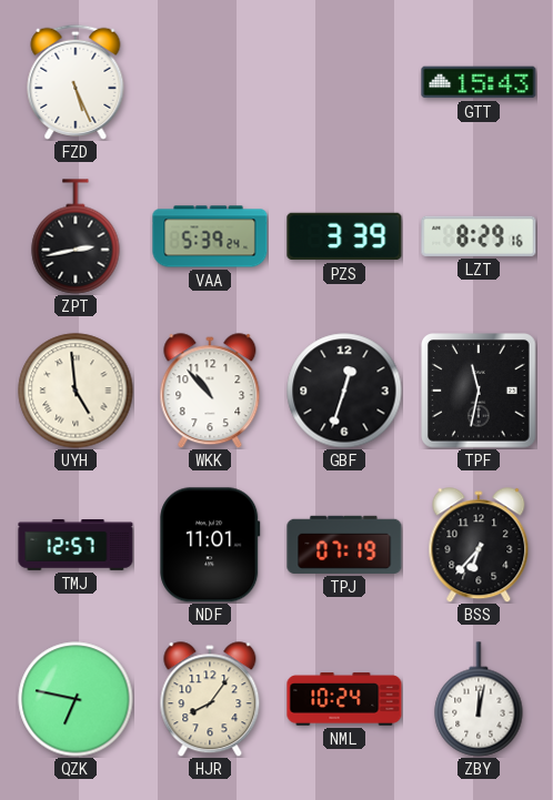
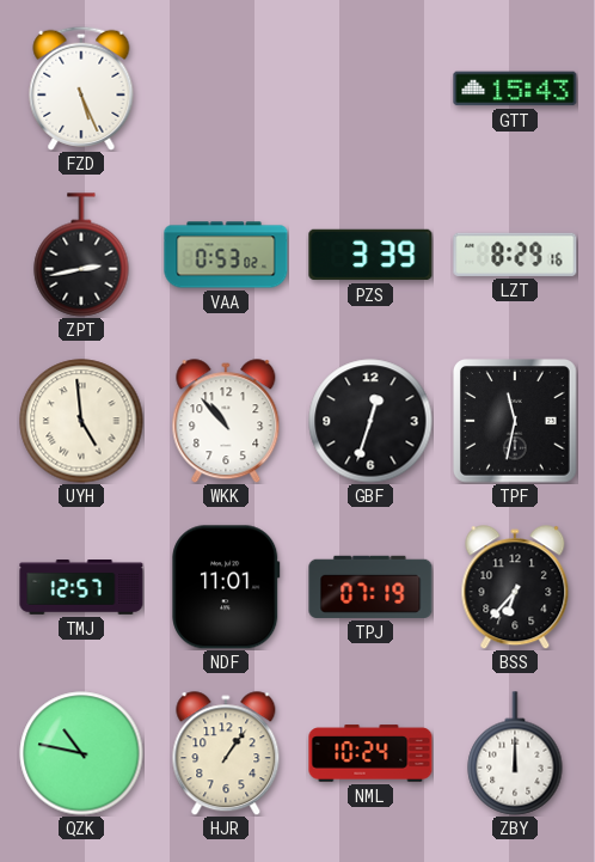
VAA: 5:39 -> 0:53
QZK: 6:47 -> 10:47
HJR: 8:06 -> 1:06
ZBY: 12:02 -> 12:00
